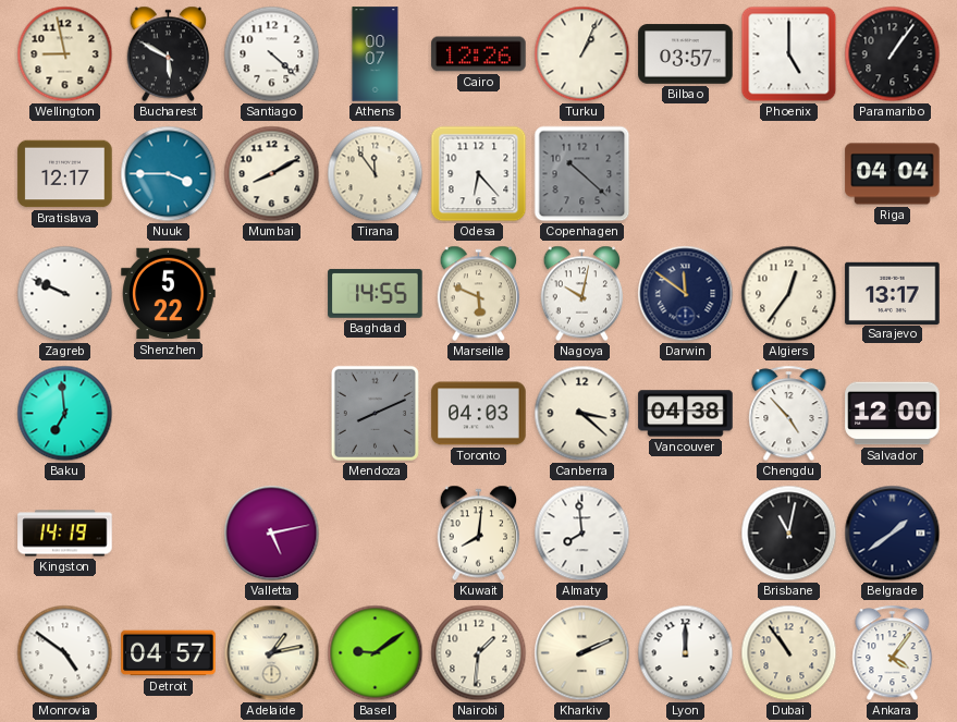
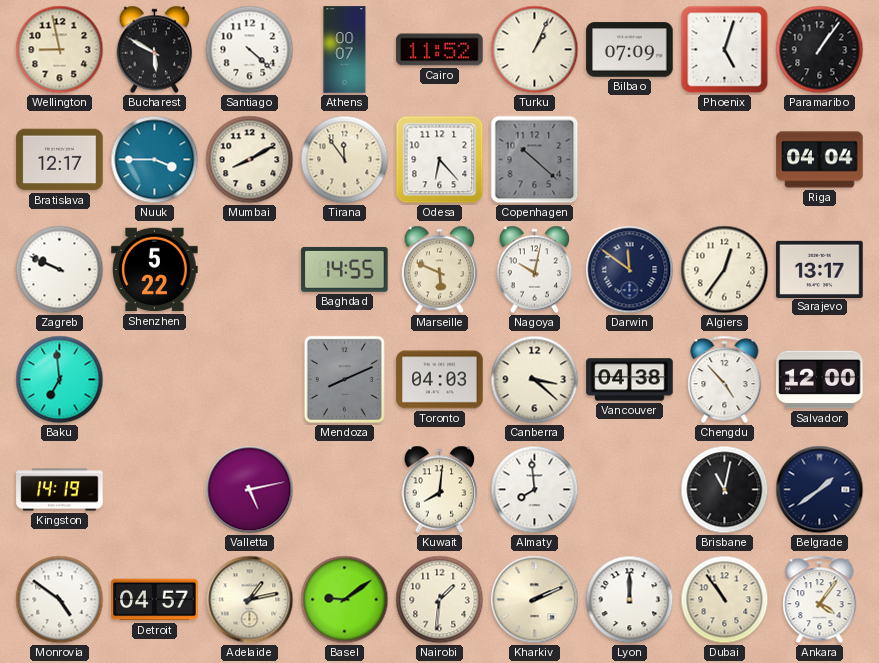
Cairo: 12:26 -> 11:52
Bilbao: 03:57 -> 07:09
Phoenix: 5:00 -> 5:03
